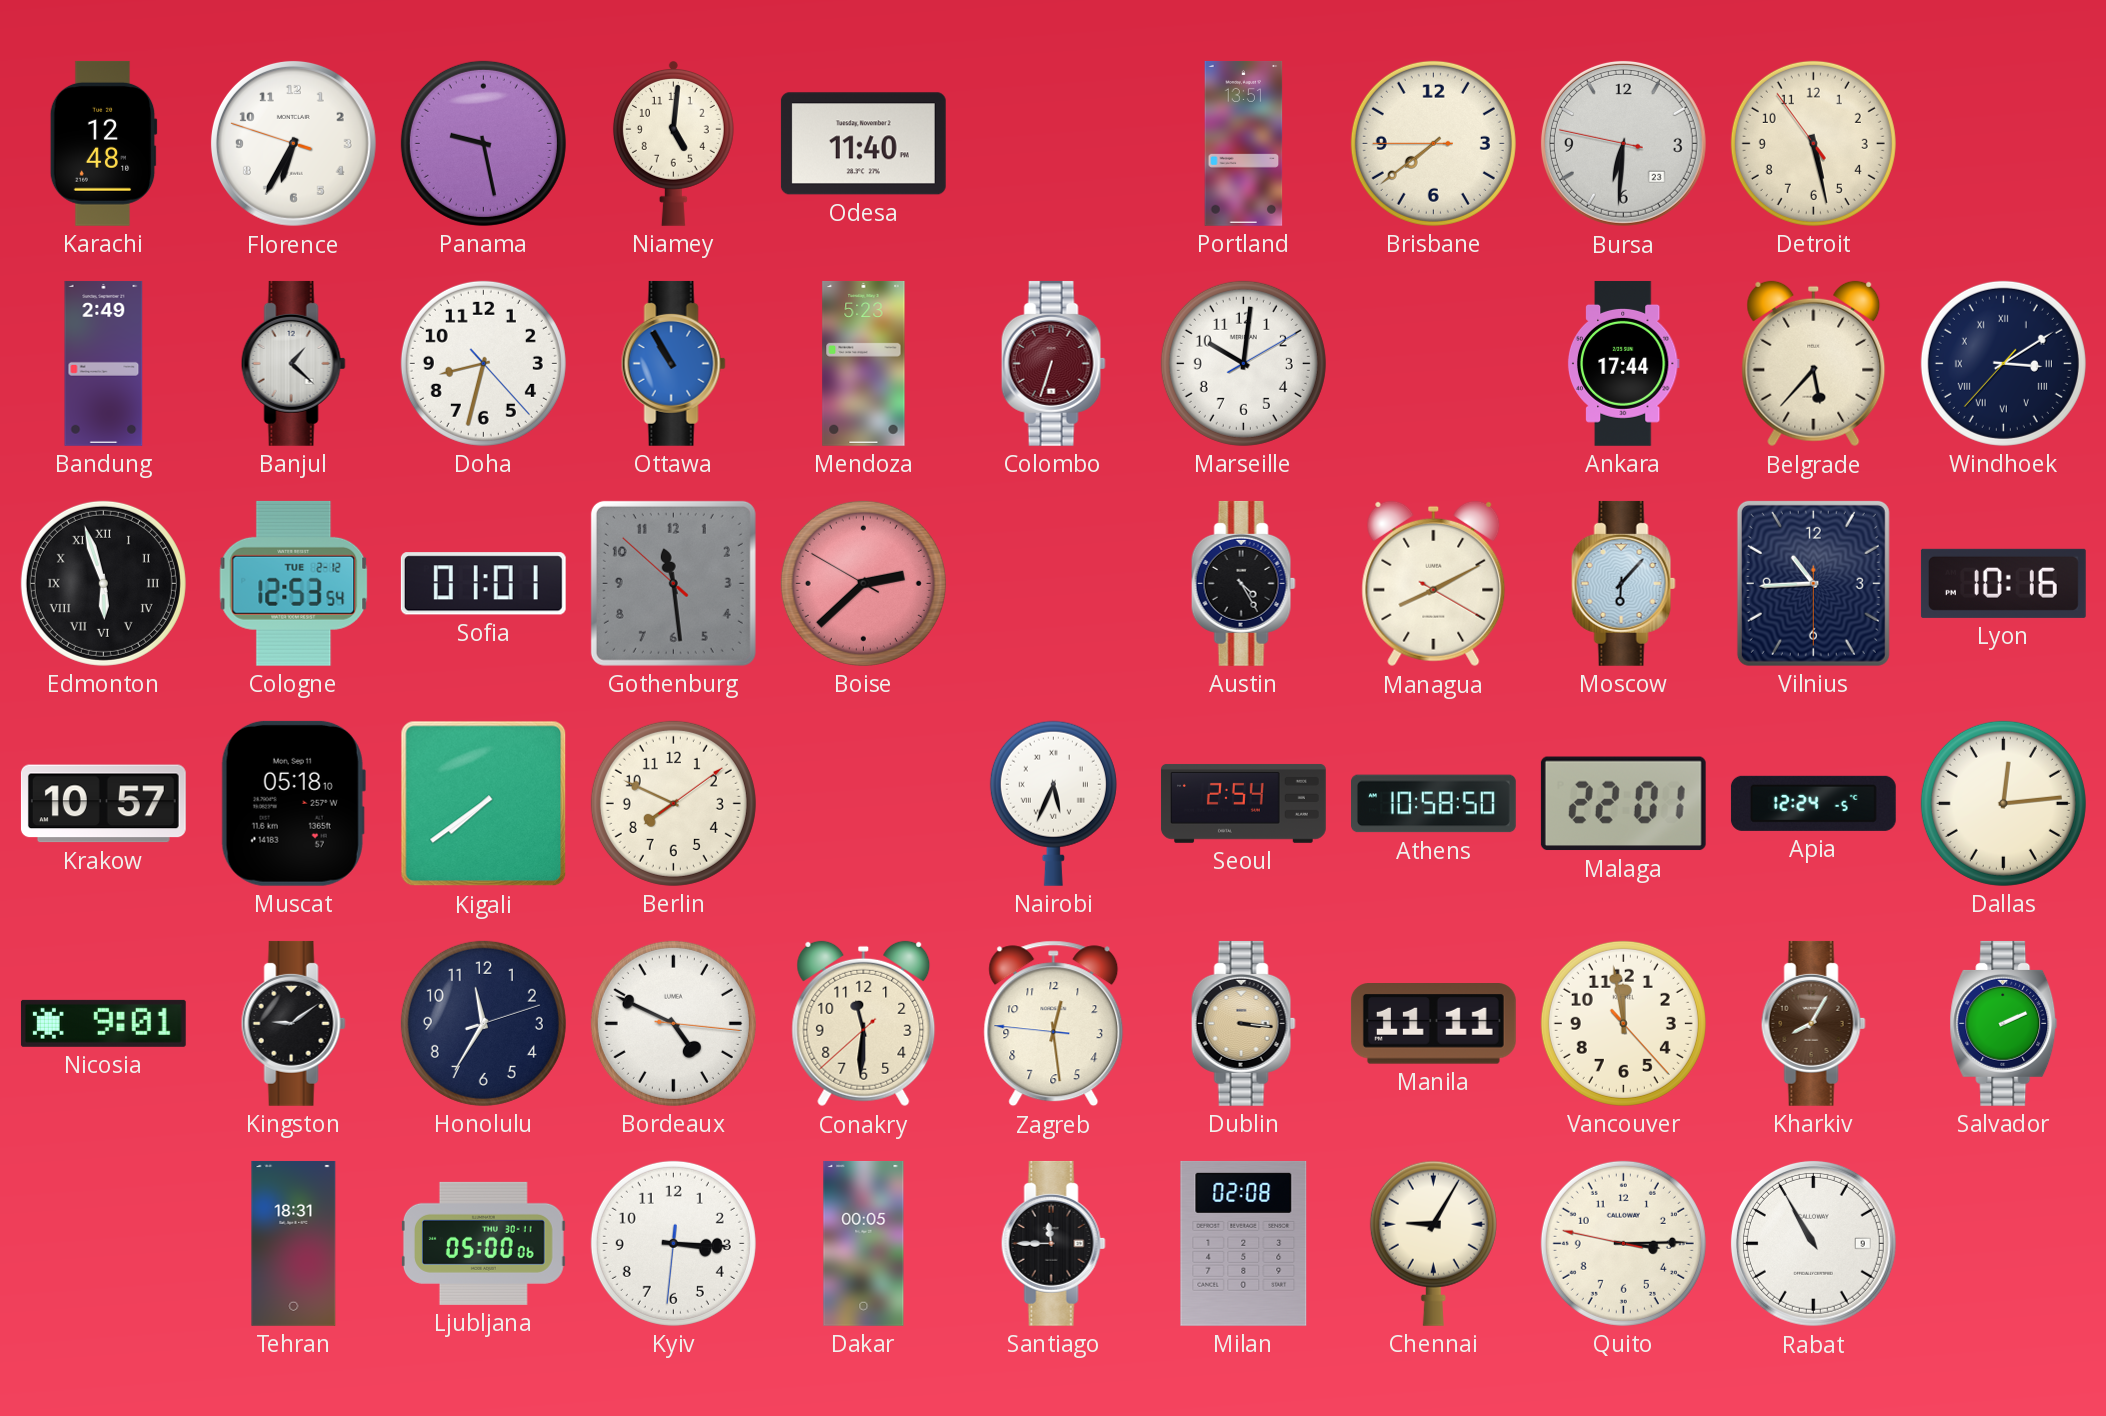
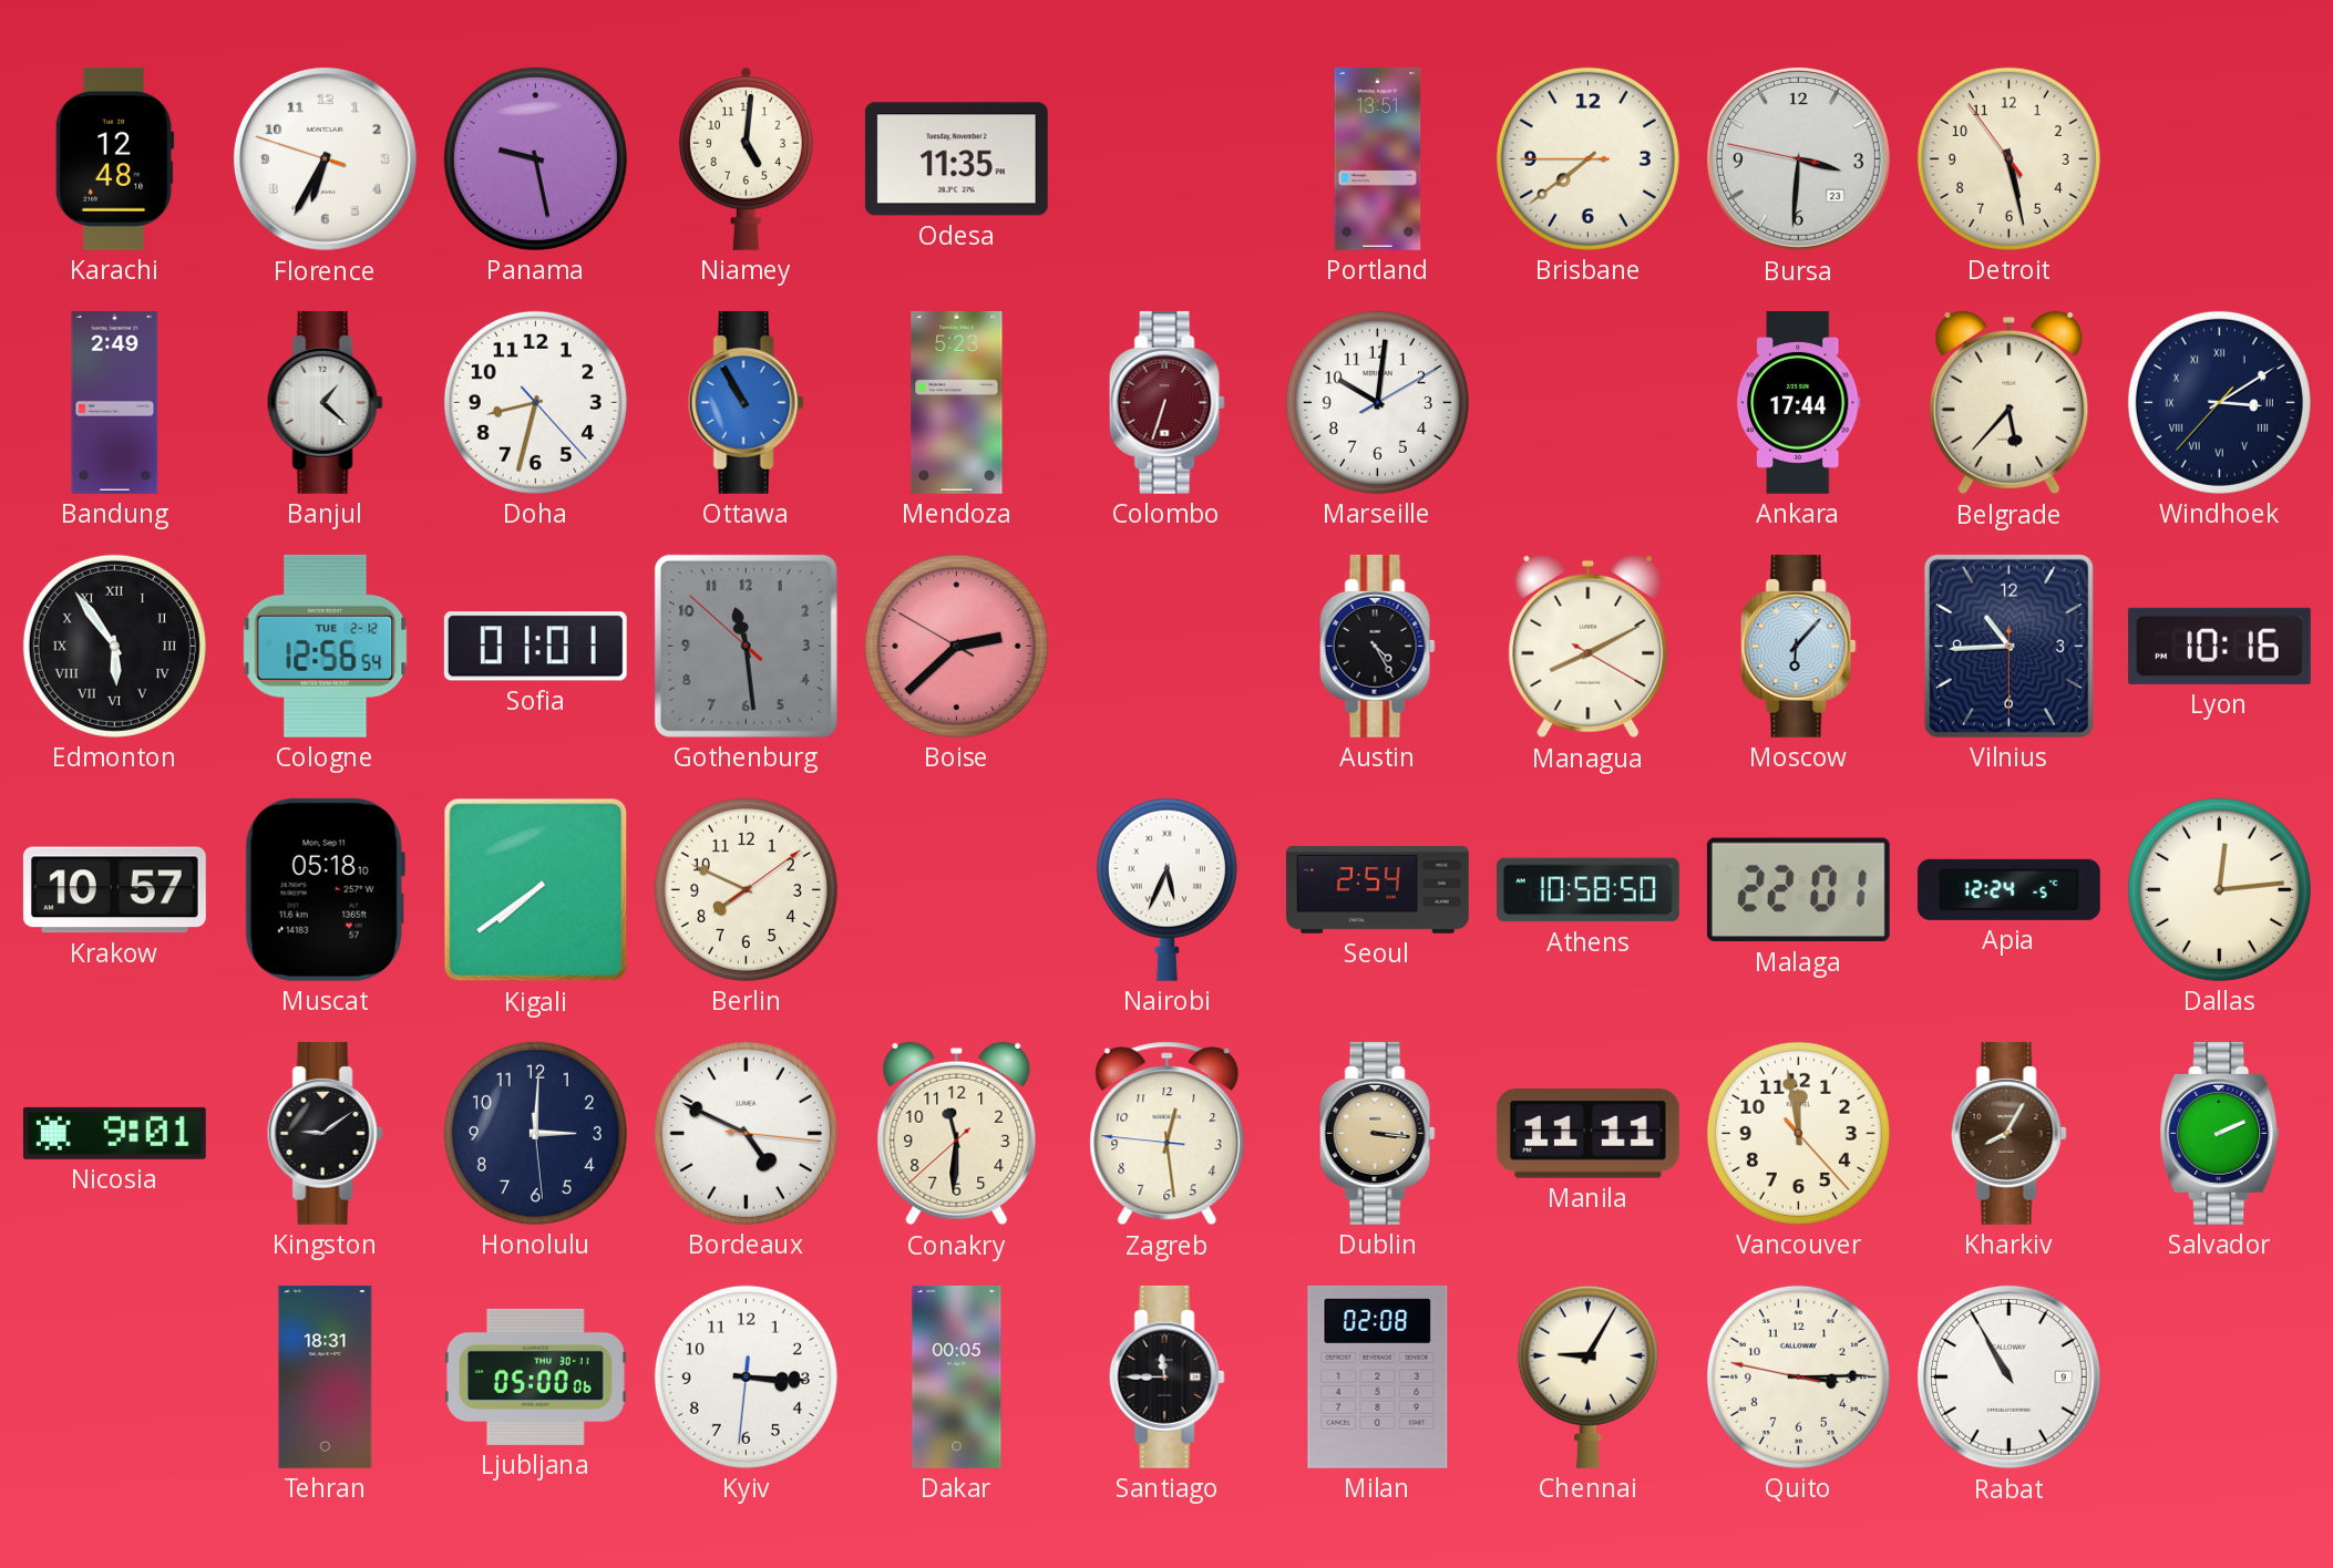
Odesa: 11:40 -> 11:35
Bursa: 6:30 -> 3:30
Edmonton: 5:57 -> 5:54
Cologne: 12:53 -> 12:56
Honolulu: 11:35 -> 3:00
